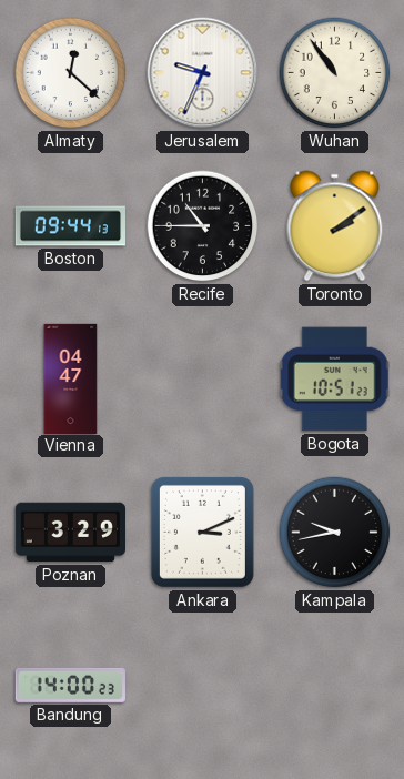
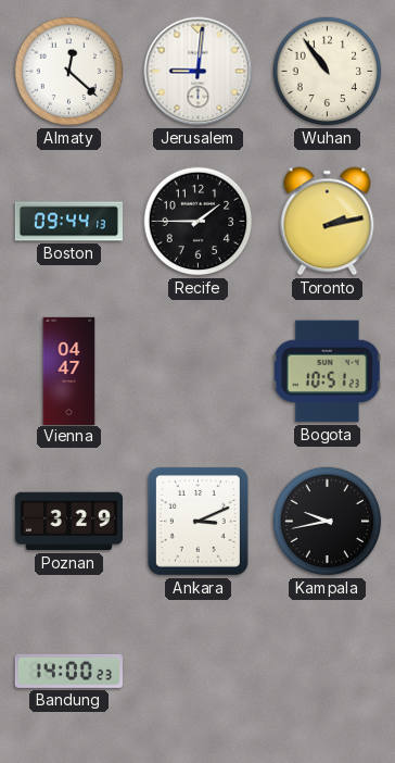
Jerusalem: 9:34 -> 9:01
Recife: 10:45 -> 1:45
Toronto: 2:09 -> 2:13
